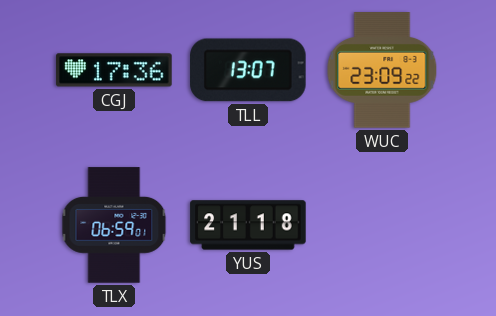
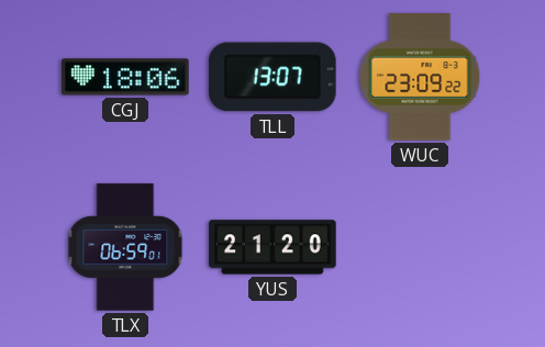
CGJ: 17:36 -> 18:06
YUS: 21:18 -> 21:20
